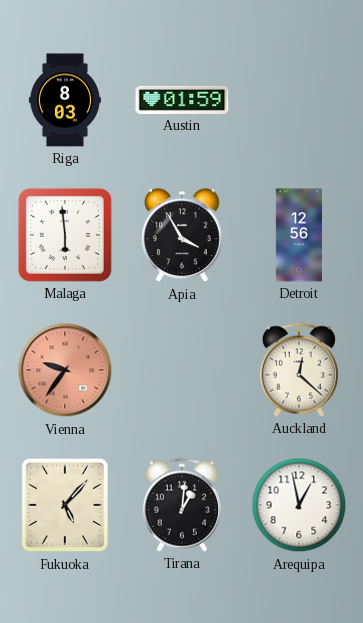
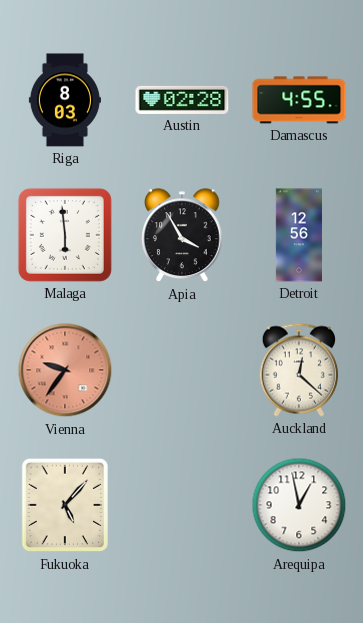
Austin: 01:59 -> 02:28
Damascus: none -> 4:55
Tirana: 1:01 -> none
